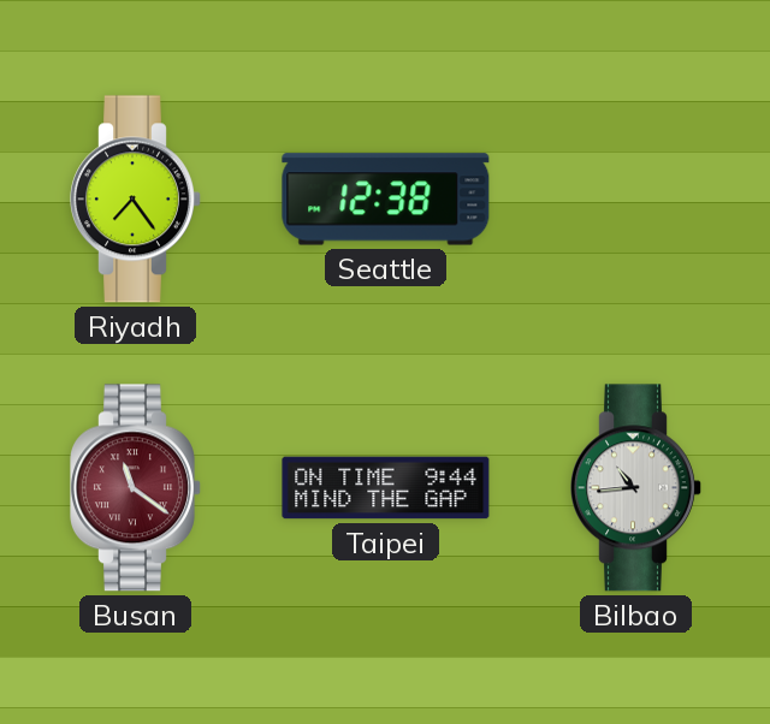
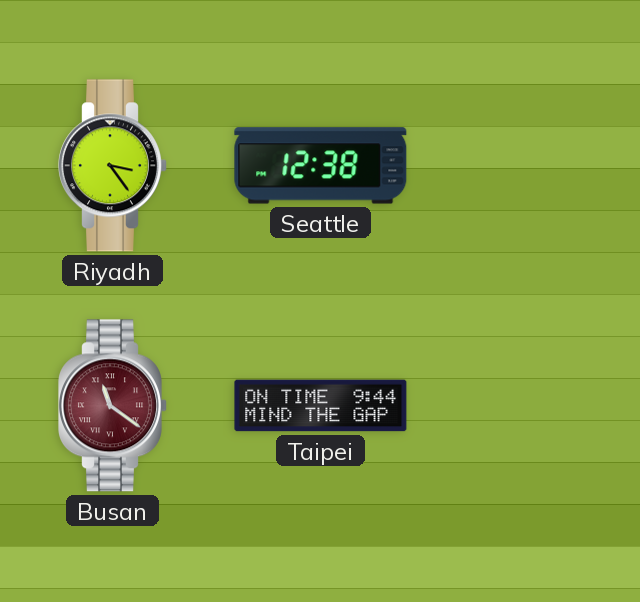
Riyadh: 7:24 -> 3:24
Bilbao: 10:44 -> none
